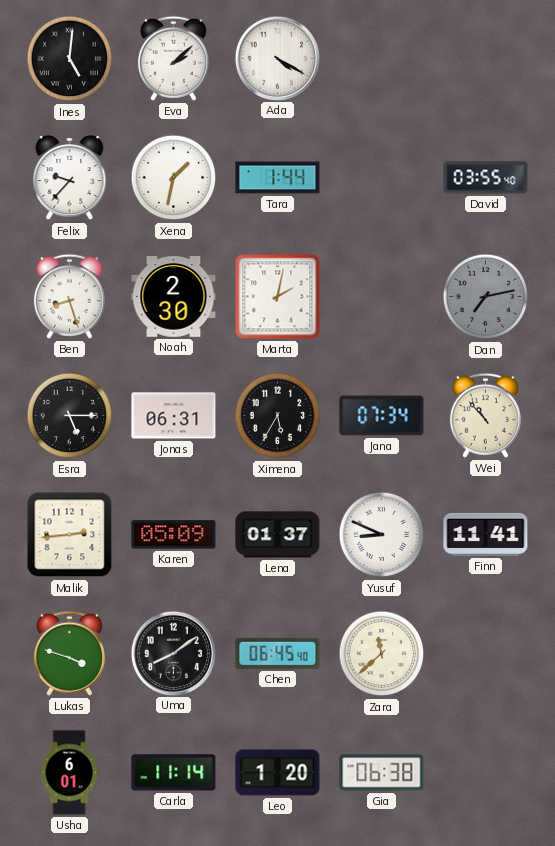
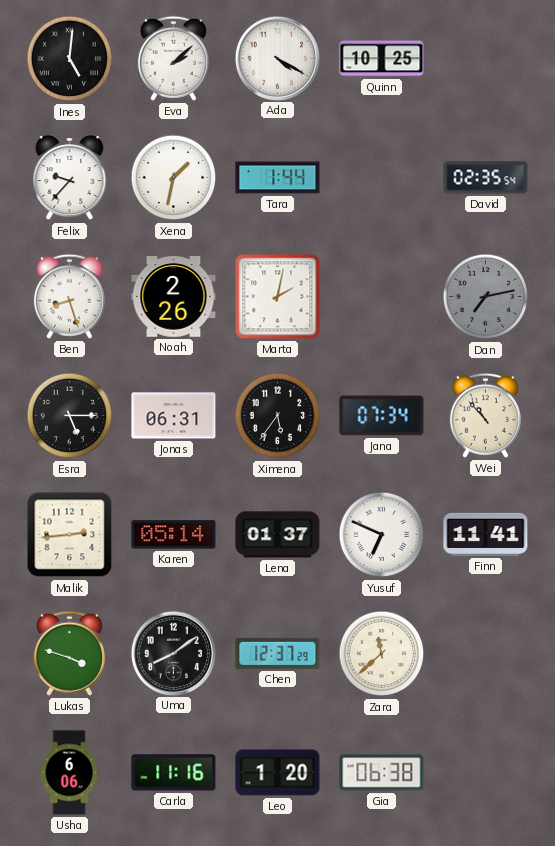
Quinn: none -> 10:25
David: 03:55 -> 02:35
Noah: 2:30 -> 2:26
Ximena: 5:35 -> 5:36
Karen: 05:09 -> 05:14
Yusuf: 8:49 -> 6:49
Chen: 06:45 -> 12:37
Usha: 6:01 -> 6:06
Carla: 11:14 -> 11:16
